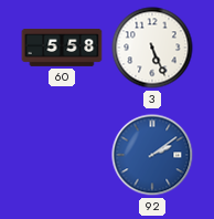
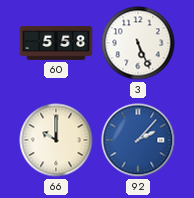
66: none -> 10:00
92: 2:09 -> 2:07
